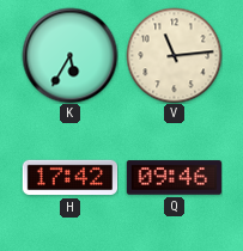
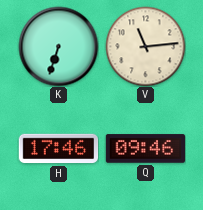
K: 5:35 -> 6:33
H: 17:42 -> 17:46
